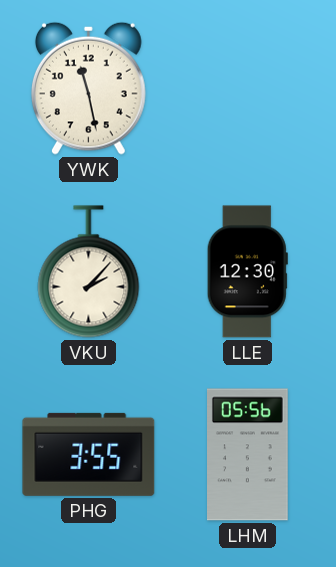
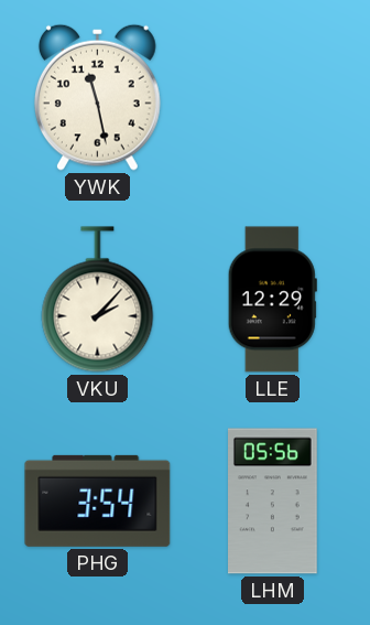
LLE: 12:30 -> 12:29
PHG: 3:55 -> 3:54
